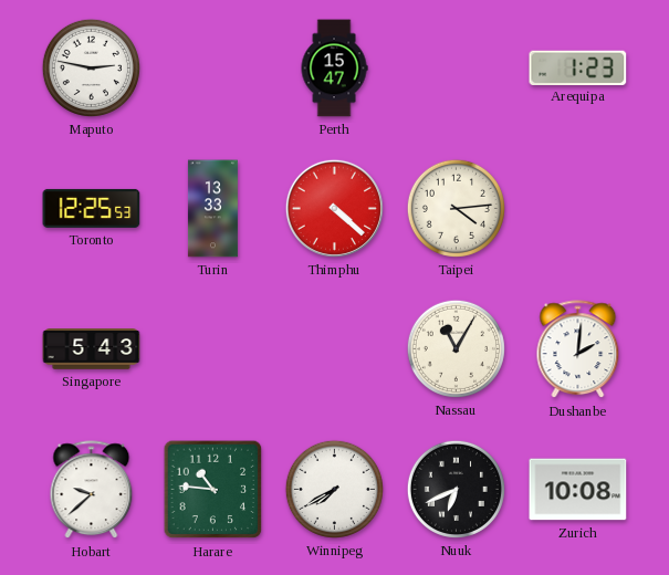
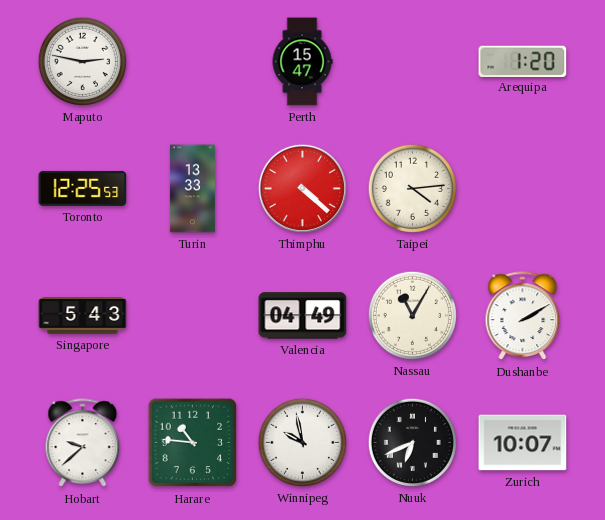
Arequipa: 1:23 -> 1:20
Valencia: none -> 04:49
Dushanbe: 2:01 -> 2:10
Winnipeg: 7:40 -> 9:58
Zurich: 10:08 -> 10:07
